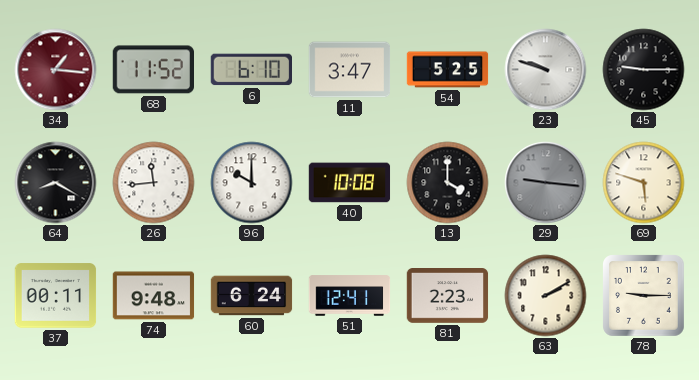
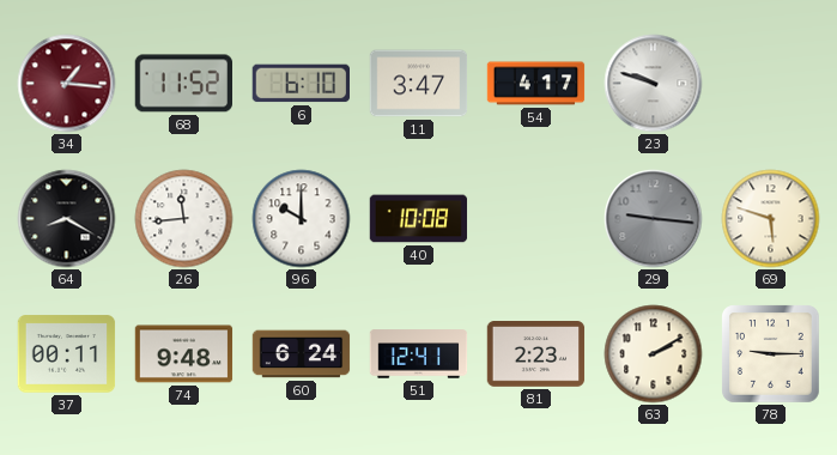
54: 5:25 -> 4:17
45: 9:15 -> none
13: 4:00 -> none
